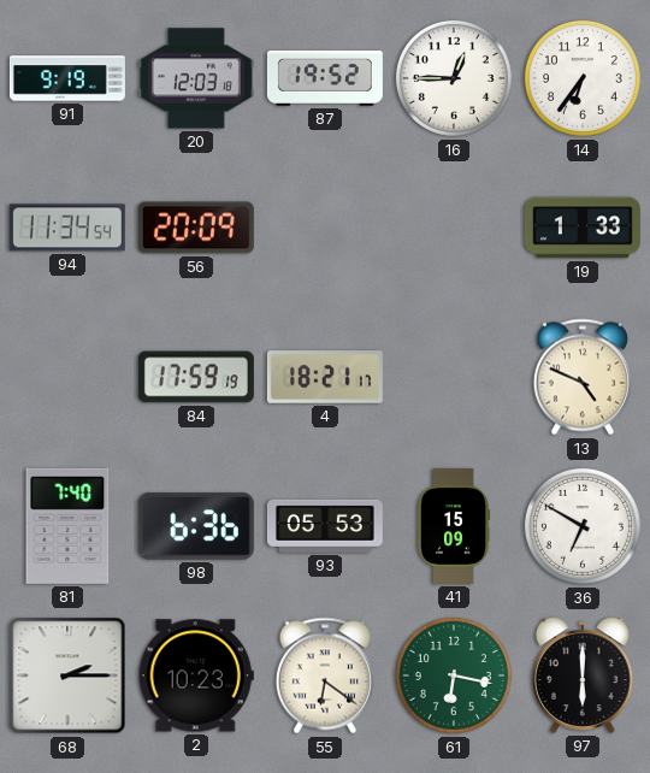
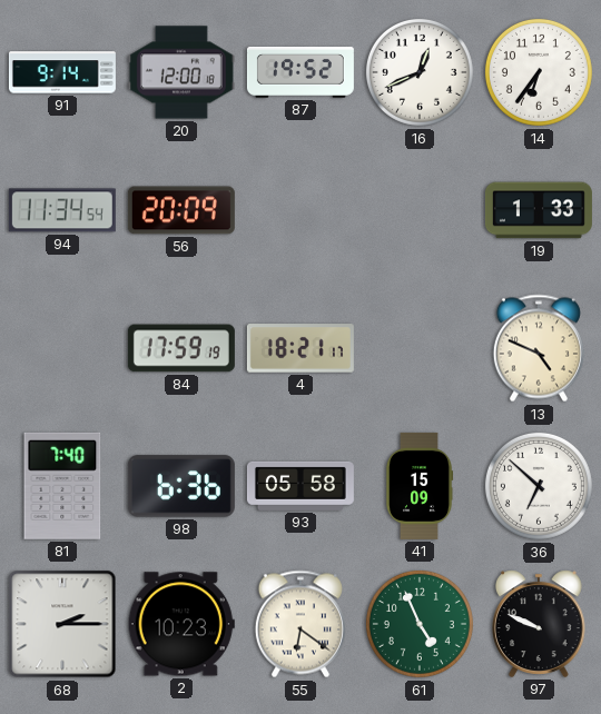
91: 9:19 -> 9:14
20: 12:03 -> 12:00
16: 12:45 -> 12:41
93: 05:53 -> 05:58
36: 6:50 -> 6:52
61: 6:17 -> 4:56
97: 6:00 -> 9:49
